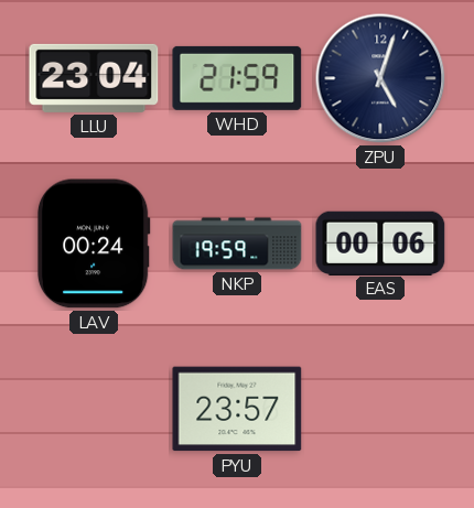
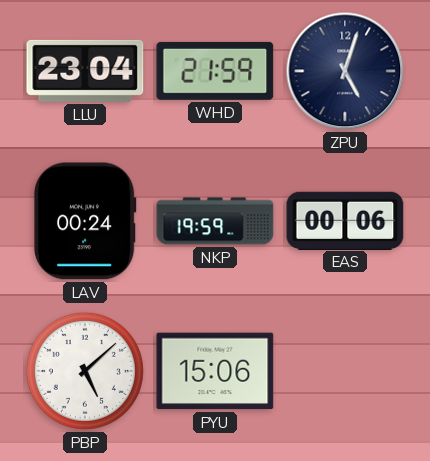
PBP: none -> 5:08
PYU: 23:57 -> 15:06
